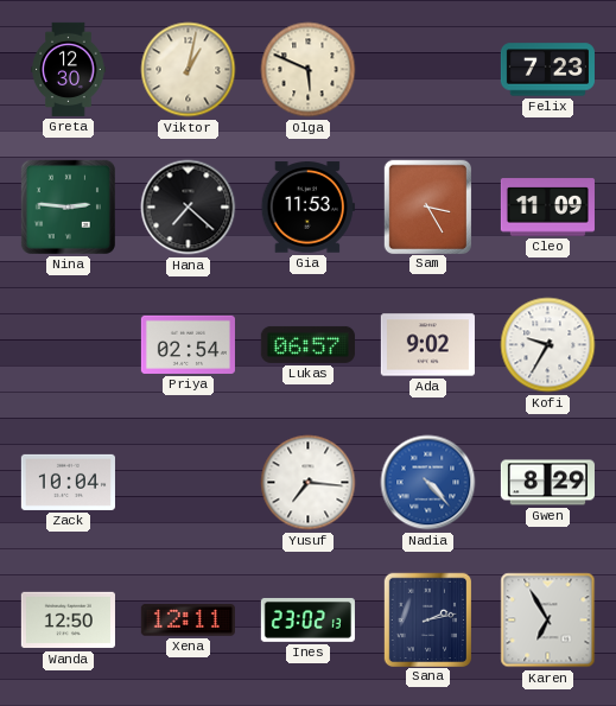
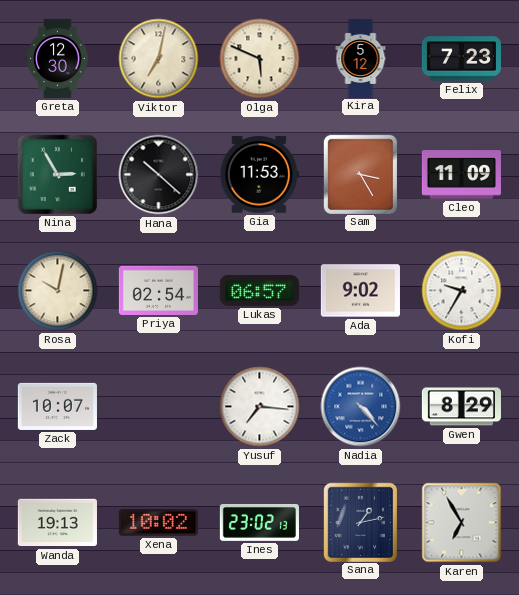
Viktor: 1:02 -> 7:02
Kira: none -> 5:12
Nina: 2:46 -> 2:55
Hana: 7:22 -> 10:22
Rosa: none -> 10:02
Zack: 10:04 -> 10:07
Wanda: 12:50 -> 19:13
Xena: 12:11 -> 10:02
Sana: 2:13 -> 1:13
